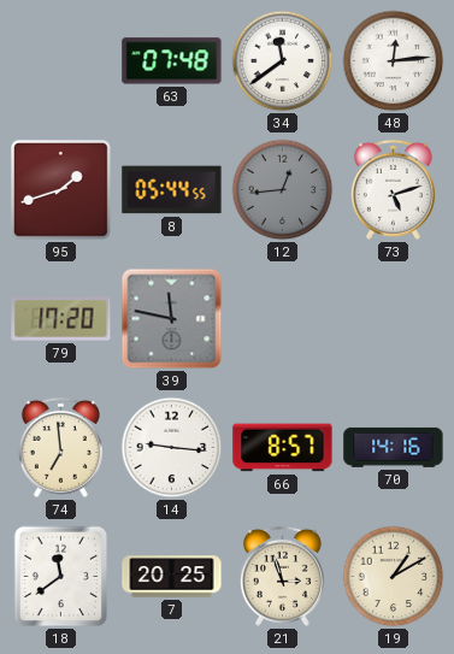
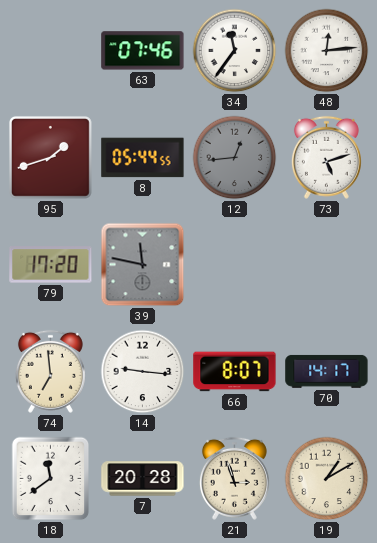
63: 07:48 -> 07:46
34: 11:39 -> 11:36
66: 8:57 -> 8:07
70: 14:16 -> 14:17
7: 20:25 -> 20:28
